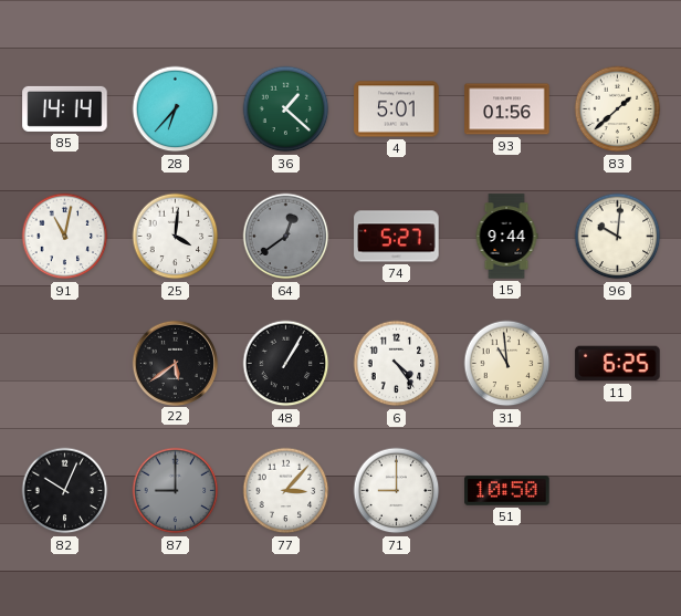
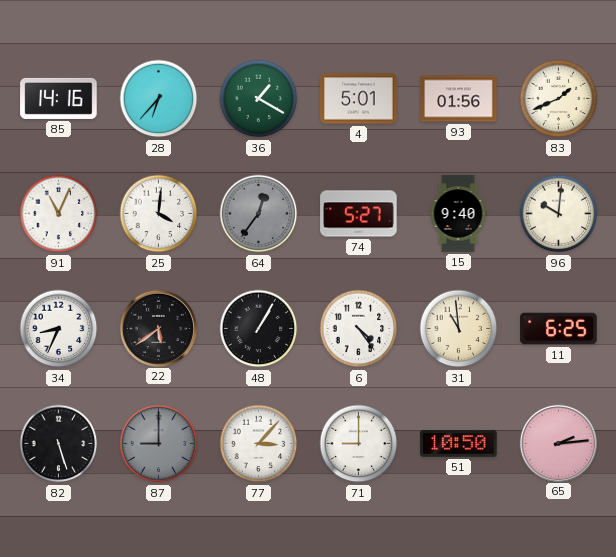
85: 14:14 -> 14:16
36: 1:22 -> 1:20
83: 1:38 -> 1:41
91: 11:02 -> 11:04
64: 12:39 -> 12:36
15: 9:44 -> 9:40
34: none -> 8:34
82: 10:04 -> 5:27
65: none -> 2:14
